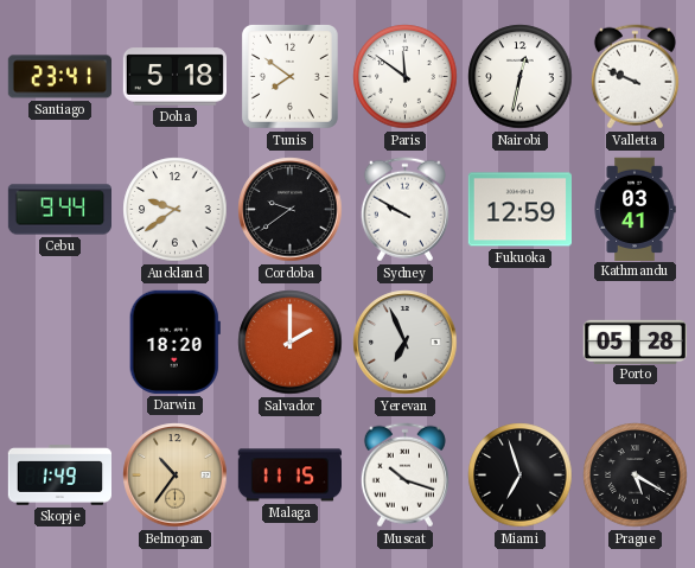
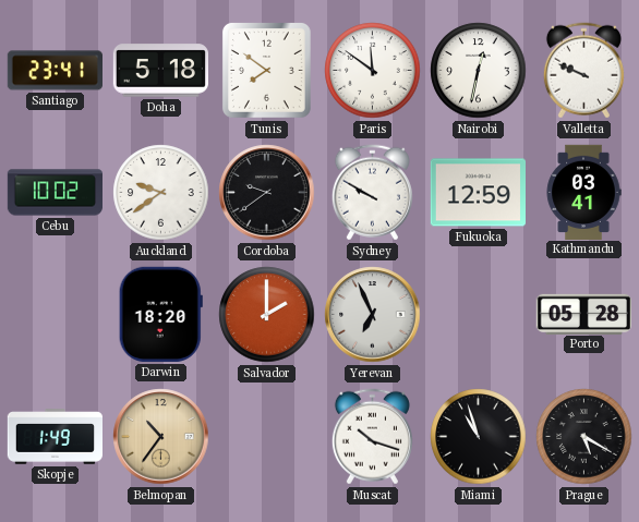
Cebu: 9:44 -> 10:02
Malaga: 11:15 -> none
Miami: 6:57 -> 10:57
